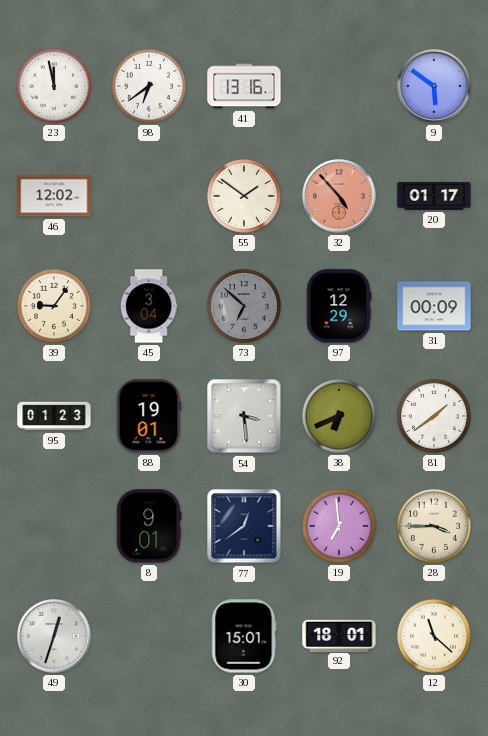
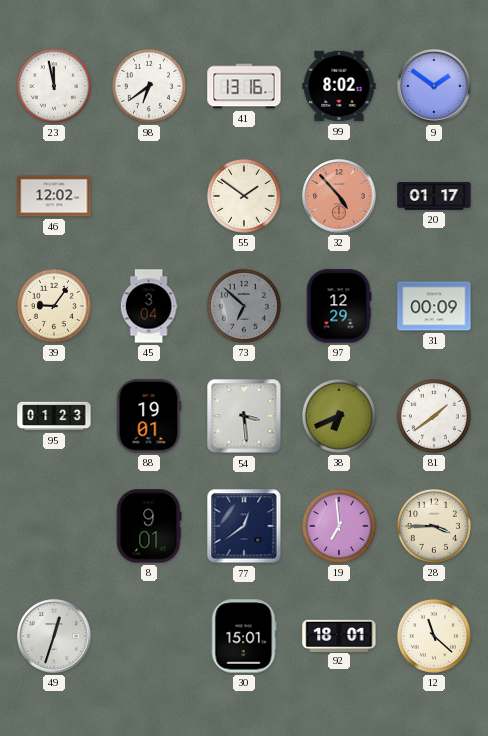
99: none -> 8:02
9: 5:51 -> 1:51
